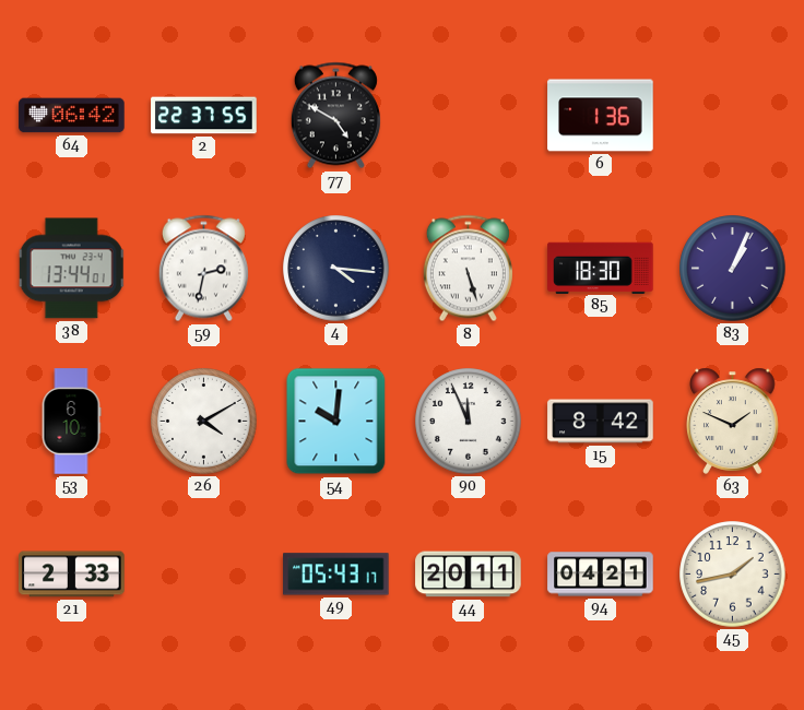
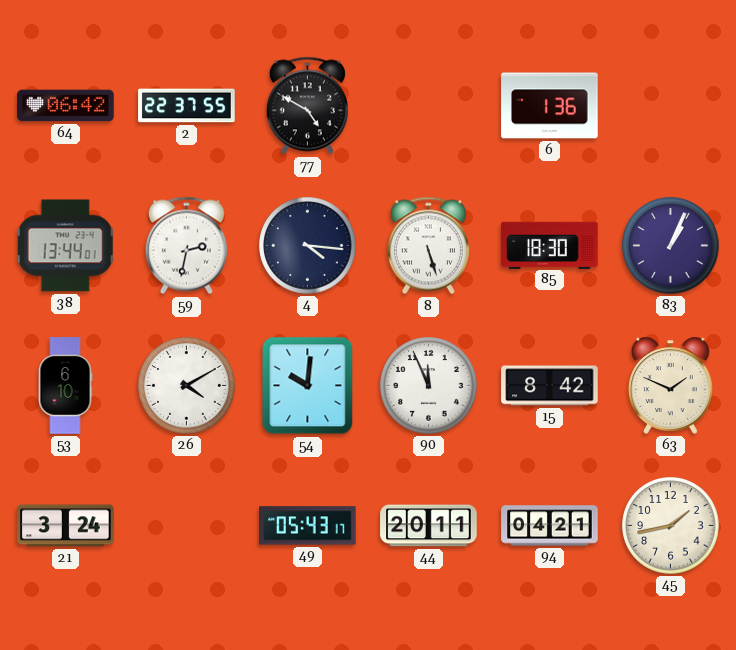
21: 2:33 -> 3:24
